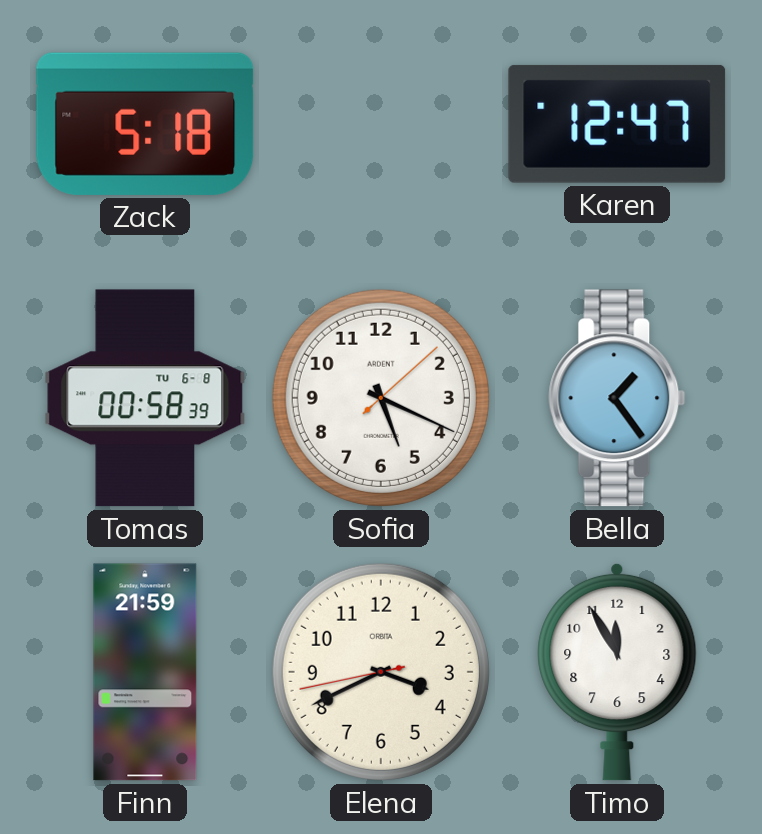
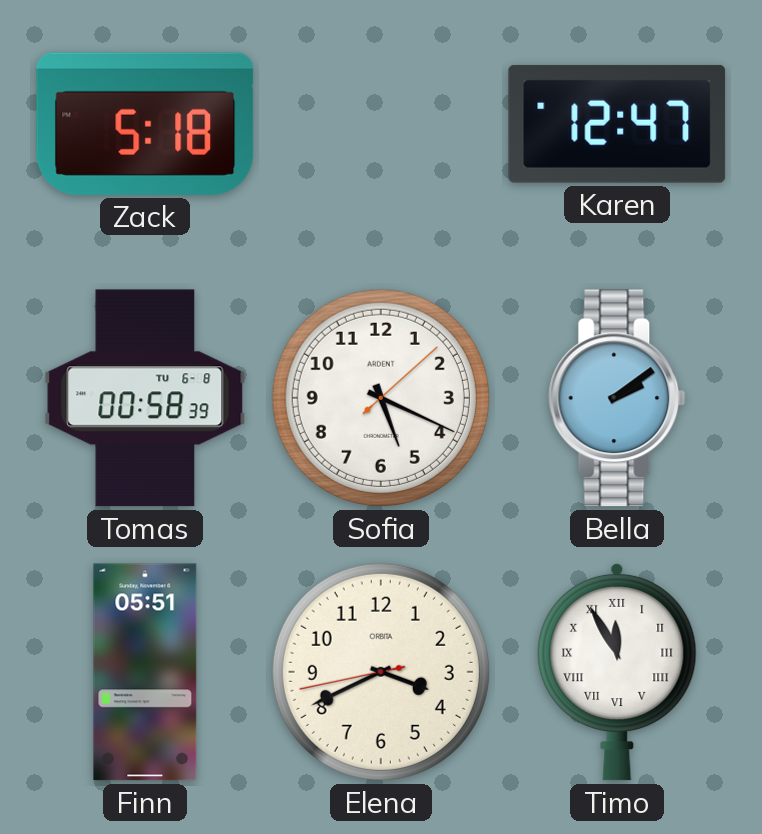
Bella: 1:24 -> 2:09
Finn: 21:59 -> 05:51
Timo numerals: Arabic -> Roman
